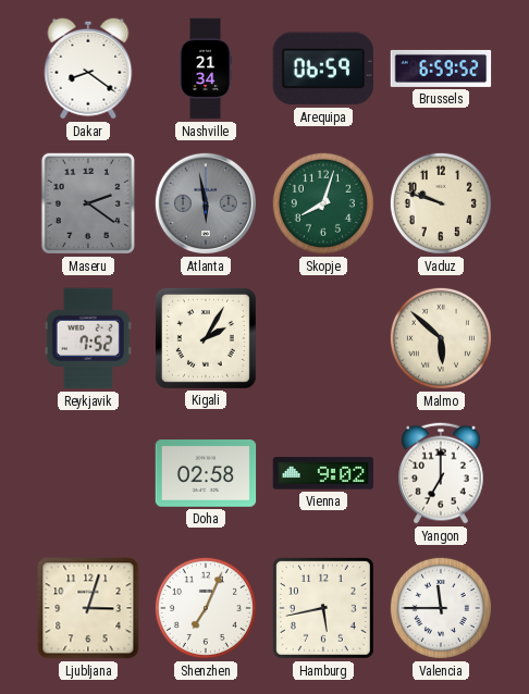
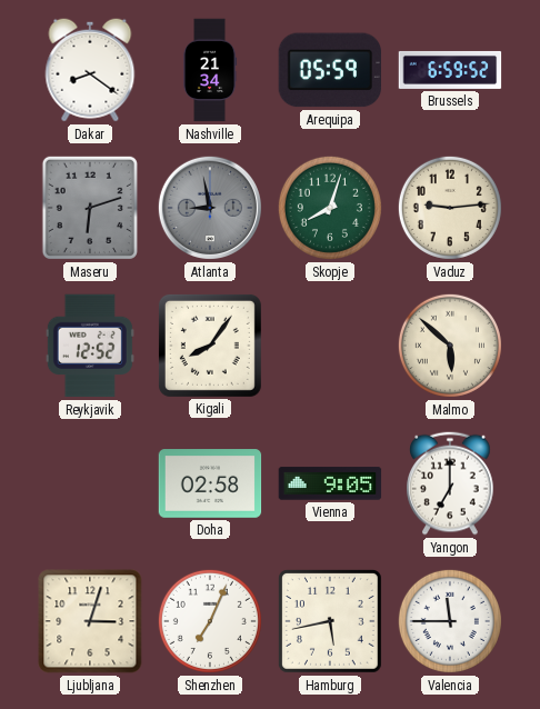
Arequipa: 06:59 -> 05:59
Maseru: 2:21 -> 6:12
Atlanta: 5:58 -> 8:58
Vaduz: 9:48 -> 9:14
Reykjavik: 7:52 -> 12:52
Kigali: 2:05 -> 8:06
Vienna: 9:02 -> 9:05
